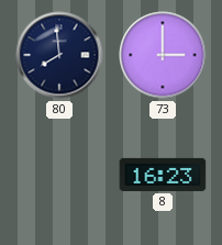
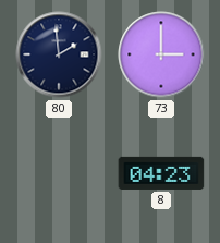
80: 7:59 -> 1:59
8: 16:23 -> 04:23
